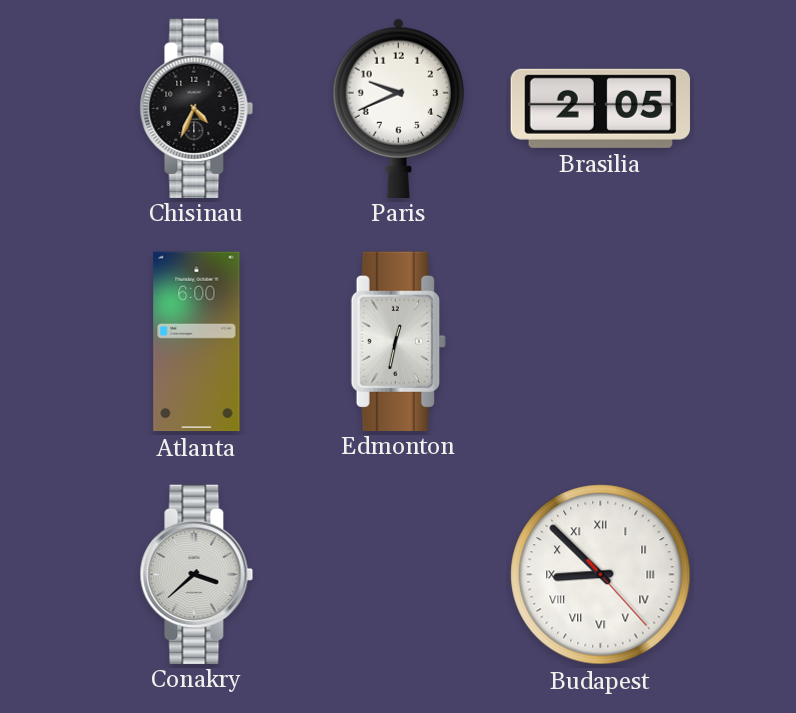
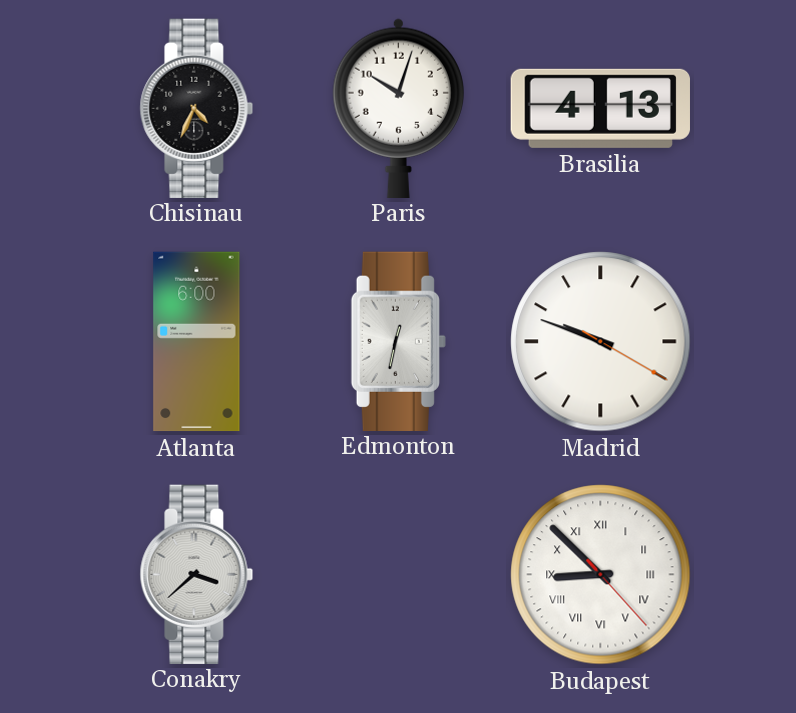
Paris: 9:41 -> 10:03
Brasilia: 2:05 -> 4:13
Madrid: none -> 9:48
